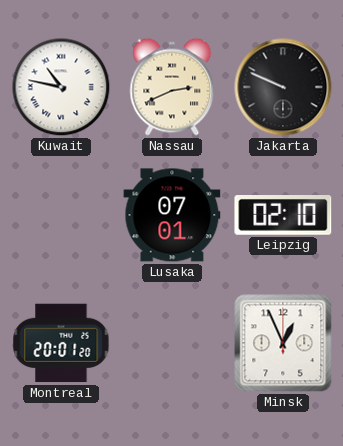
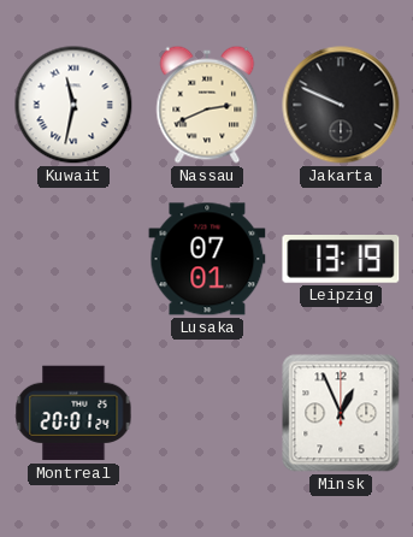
Kuwait: 10:47 -> 11:32
Leipzig: 02:10 -> 13:19
Montreal: 20:01:20 -> 20:01:24
